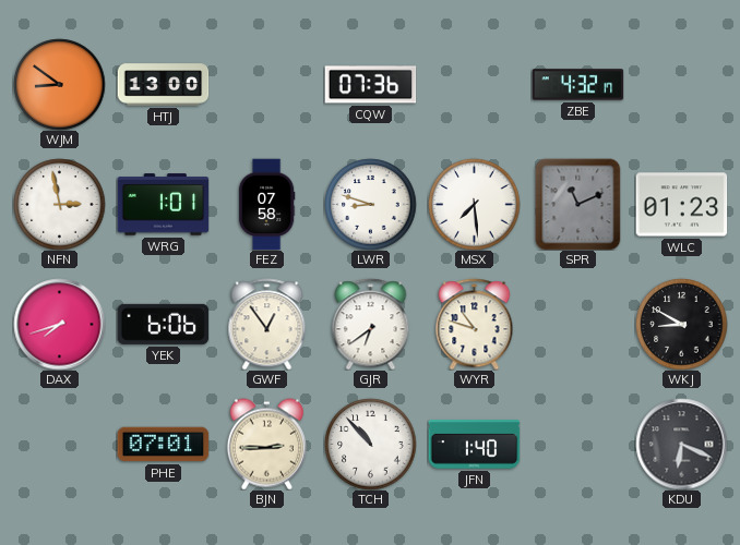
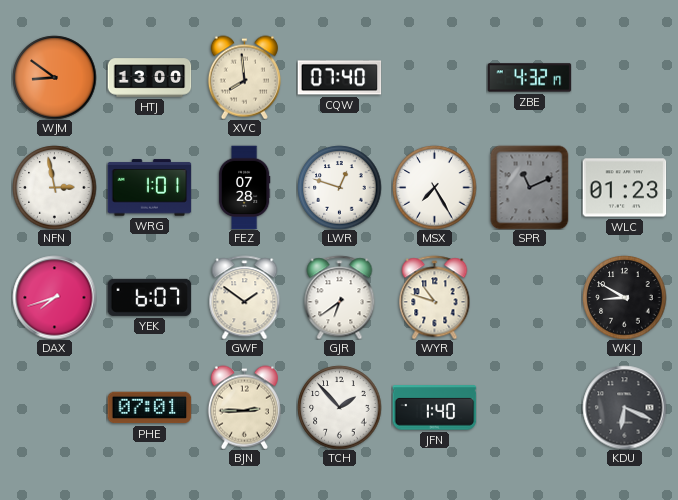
XVC: none -> 7:59
CQW: 07:36 -> 07:40
FEZ: 07:58 -> 07:28
LWR: 8:48 -> 12:48
MSX: 7:29 -> 7:25
YEK: 6:06 -> 6:07
GWF: 12:54 -> 1:51
TCH: 10:53 -> 1:53
